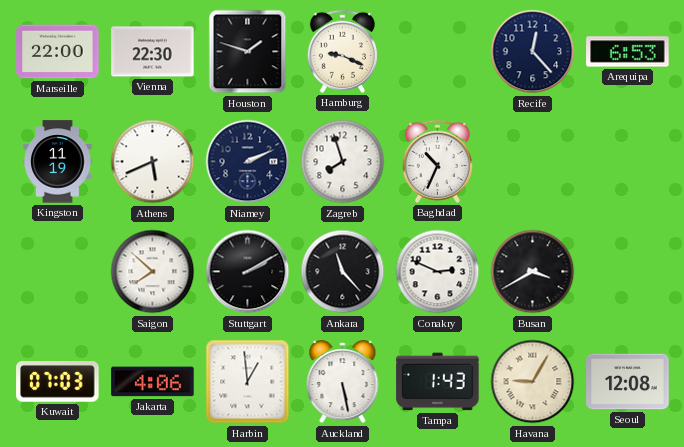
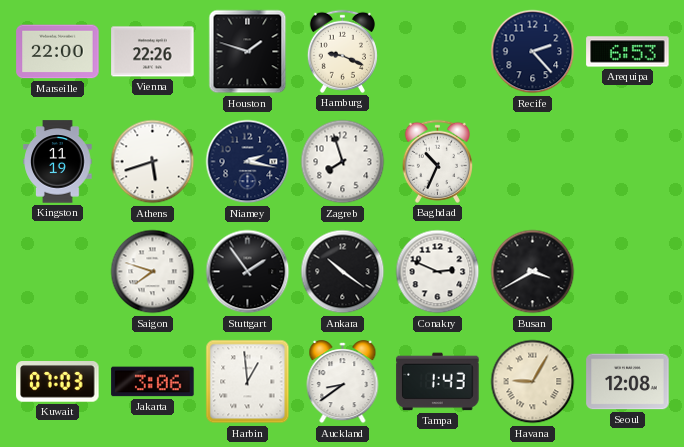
Vienna: 22:30 -> 22:26
Recife: 12:23 -> 2:23
Athens: 5:41 -> 5:42
Niamey: 2:11 -> 2:17
Saigon: 7:52 -> 7:48
Stuttgart: 2:10 -> 1:54
Ankara: 11:23 -> 10:21
Jakarta: 4:06 -> 3:06
Auckland: 5:28 -> 8:39
